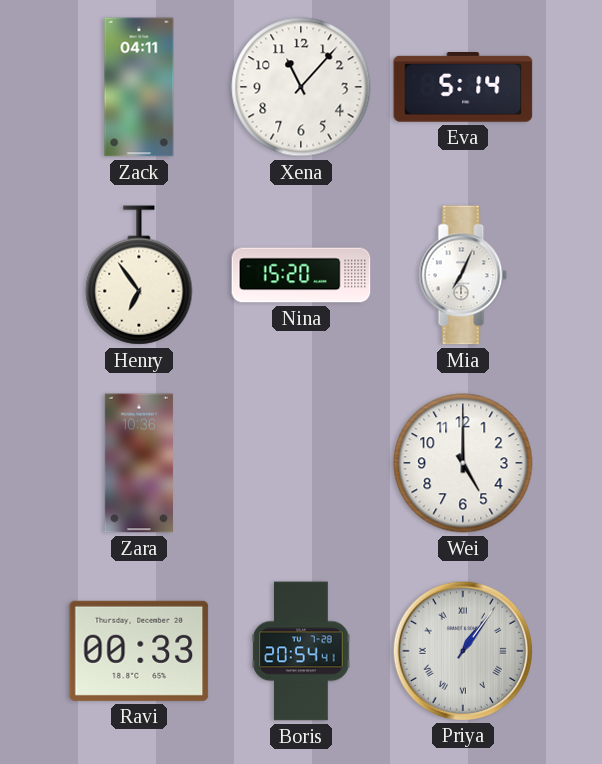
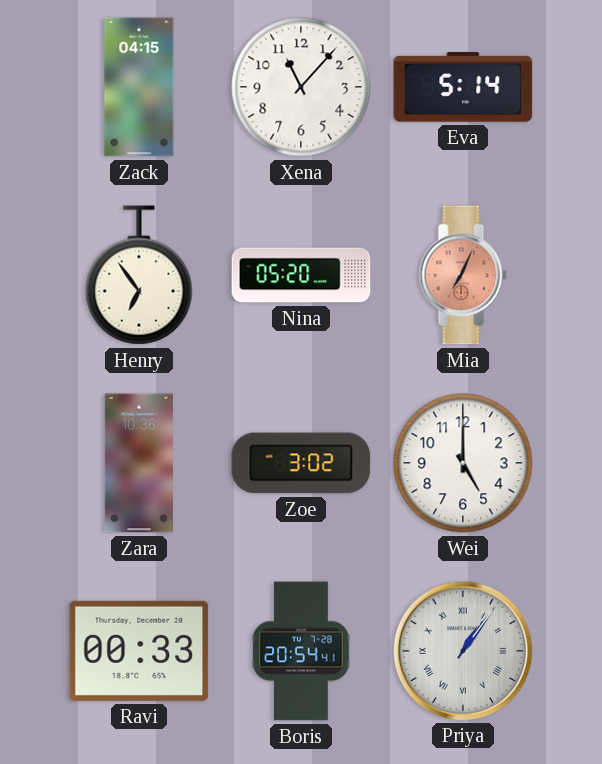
Zack: 04:11 -> 04:15
Nina: 15:20 -> 05:20
Mia dial: white -> salmon
Zoe: none -> 3:02
